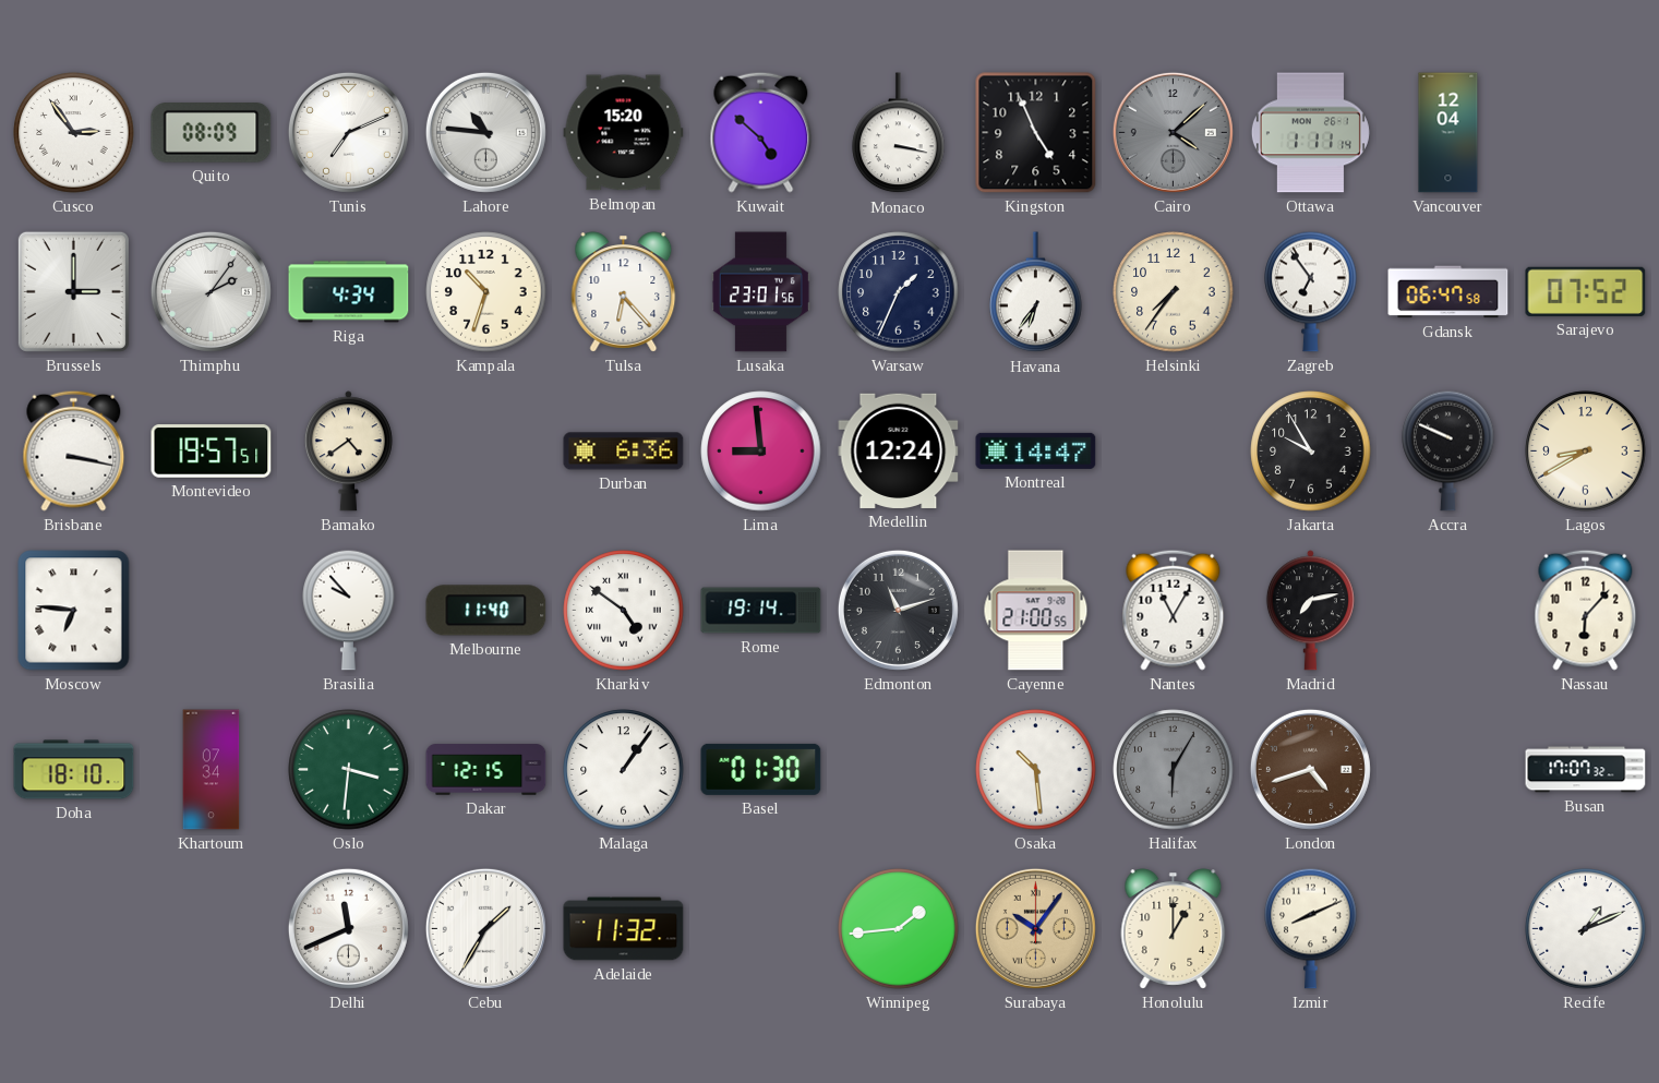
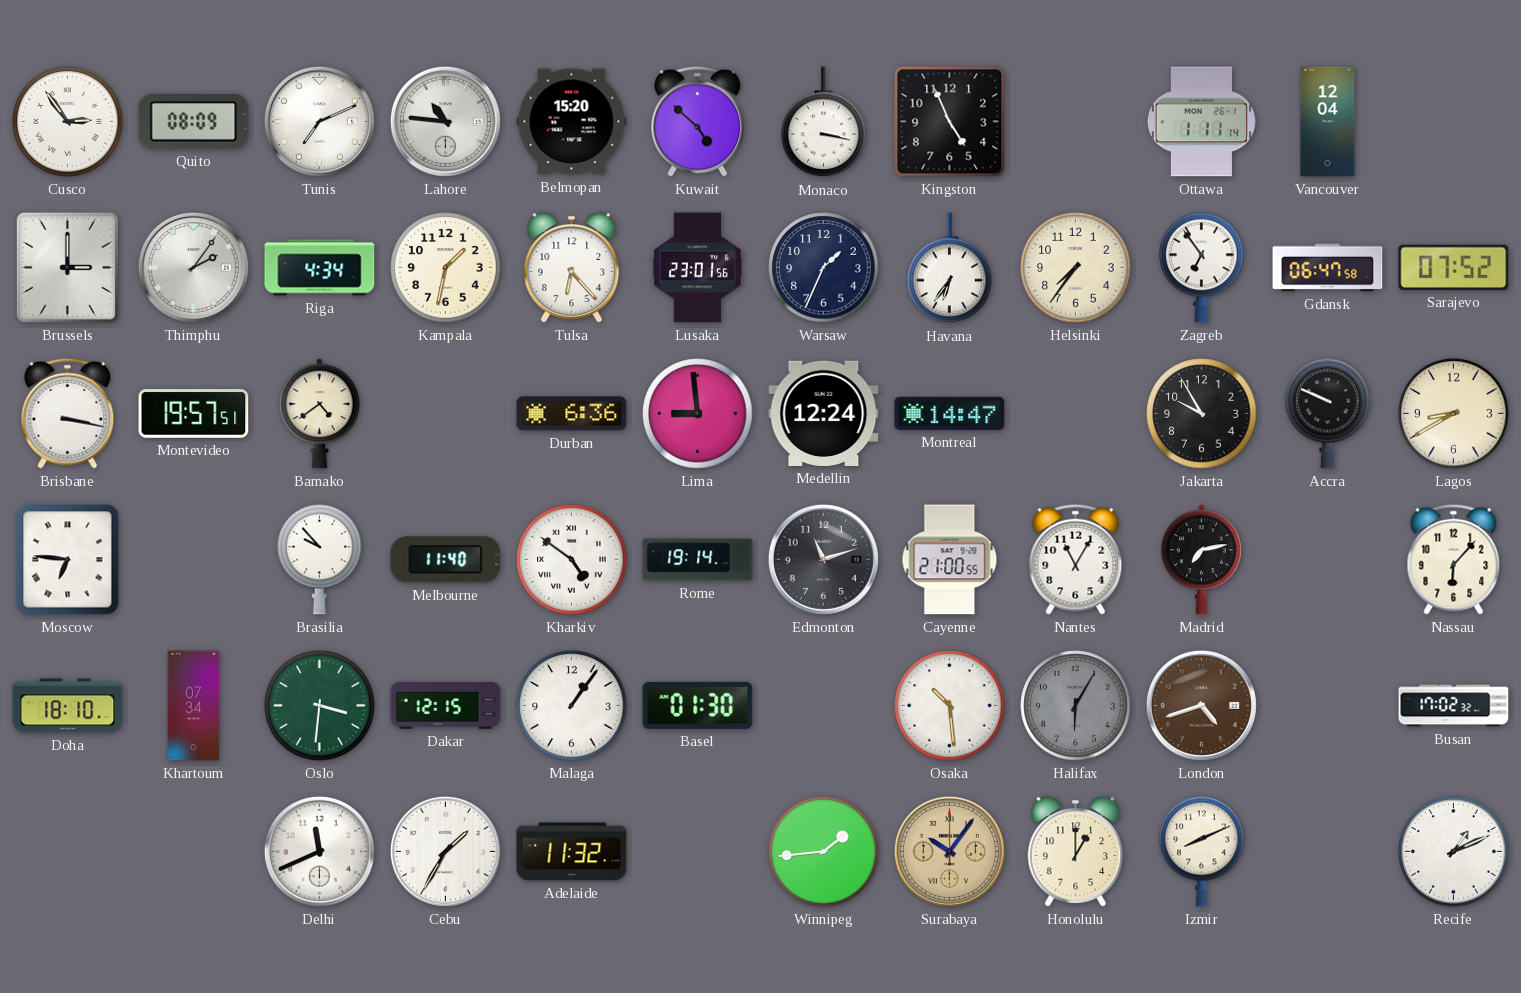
Cairo: 4:08 -> none
Kampala: 10:33 -> 1:32
Busan: 17:07 -> 17:02
